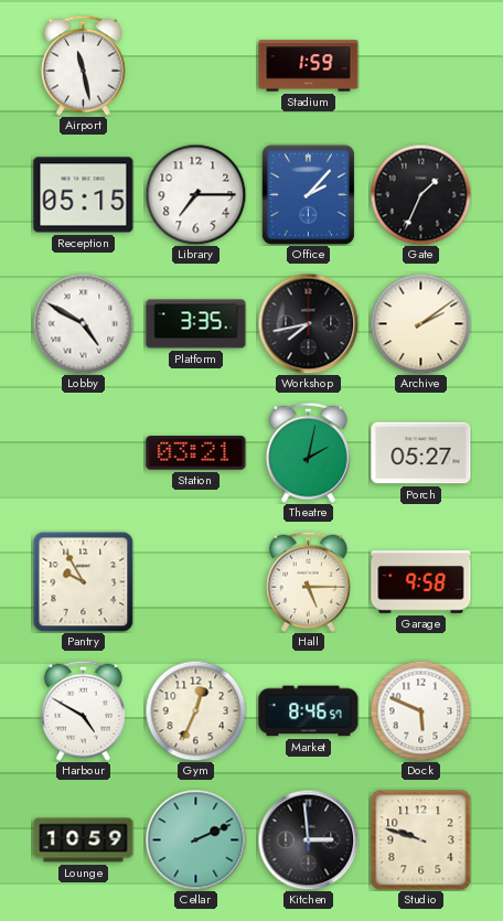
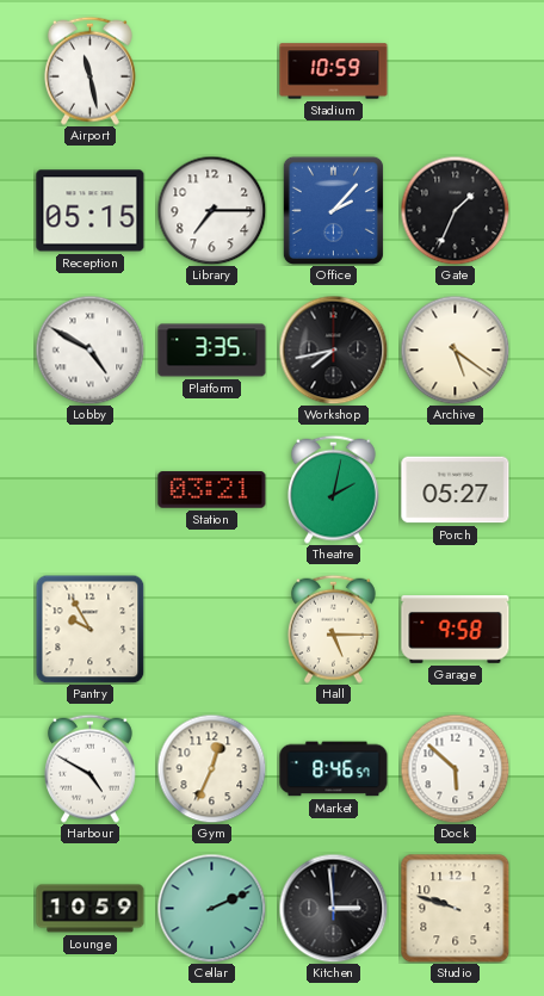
Stadium: 1:59 -> 10:59
Archive: 2:09 -> 5:21
Dock: 5:49 -> 5:52
